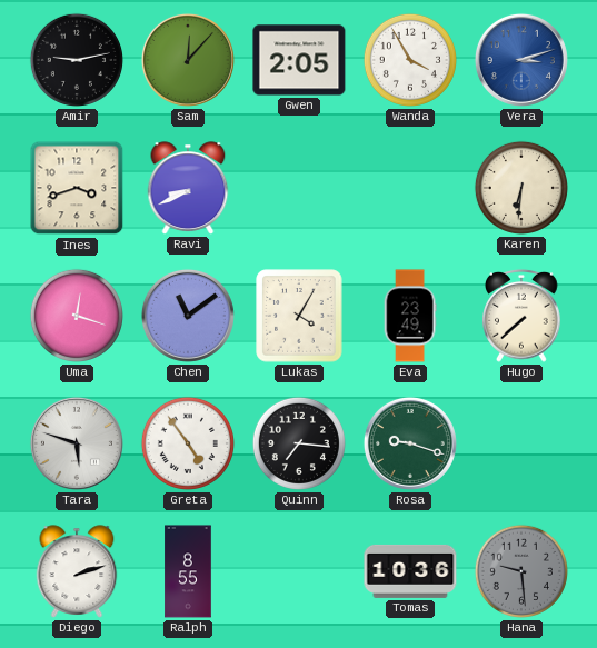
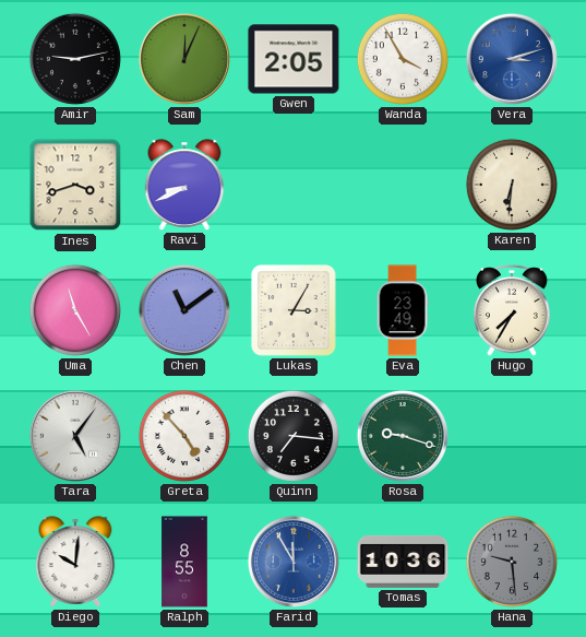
Sam: 12:07 -> 12:04
Uma: 12:18 -> 11:25
Lukas: 4:05 -> 3:05
Hugo: 7:38 -> 7:35
Tara: 5:48 -> 5:06
Greta: 4:54 -> 4:53
Diego: 2:12 -> 10:01
Farid: none -> 11:55
